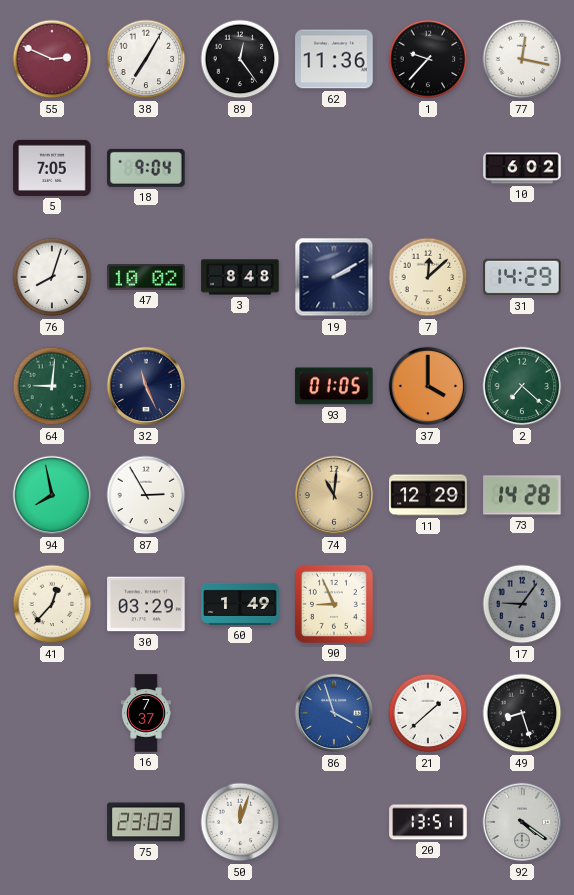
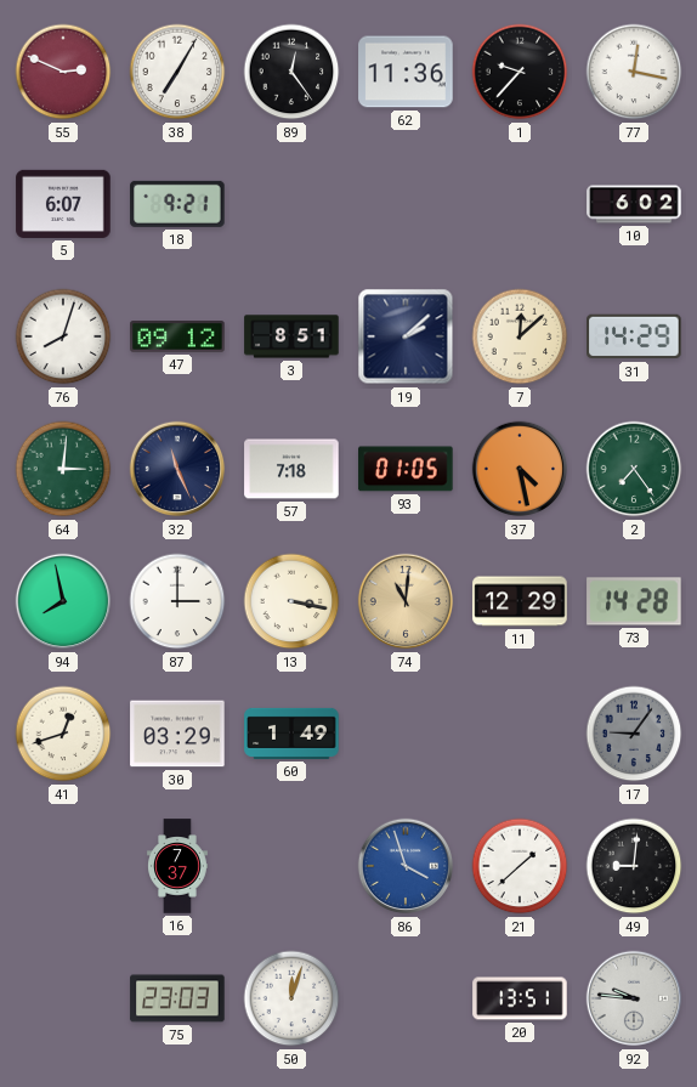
5: 7:05 -> 6:07
18: 9:04 -> 9:21
47: 10:02 -> 09:12
3: 8:48 -> 8:51
19: 2:10 -> 2:08
64: 9:01 -> 3:01
57: none -> 7:18
37: 4:00 -> 4:28
2: 7:22 -> 7:24
87: 2:55 -> 3:00
13: none -> 3:17
41: 12:37 -> 12:42
90: 8:56 -> none
49: 8:27 -> 9:01
92: 4:21 -> 9:46
